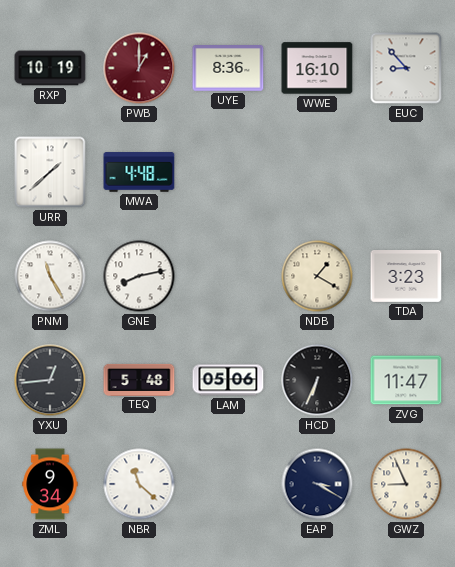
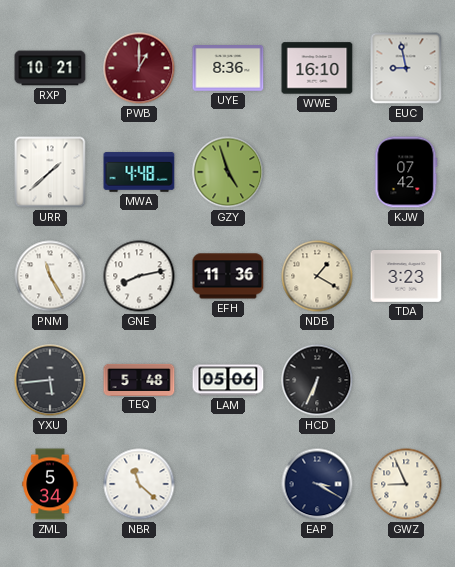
RXP: 10:19 -> 10:21
EUC: 8:53 -> 8:58
GZY: none -> 4:57
KJW: none -> 07:42
EFH: none -> 11:36
YXU: 12:44 -> 5:44
ZVG: 11:47 -> none
ZML: 9:34 -> 5:34
